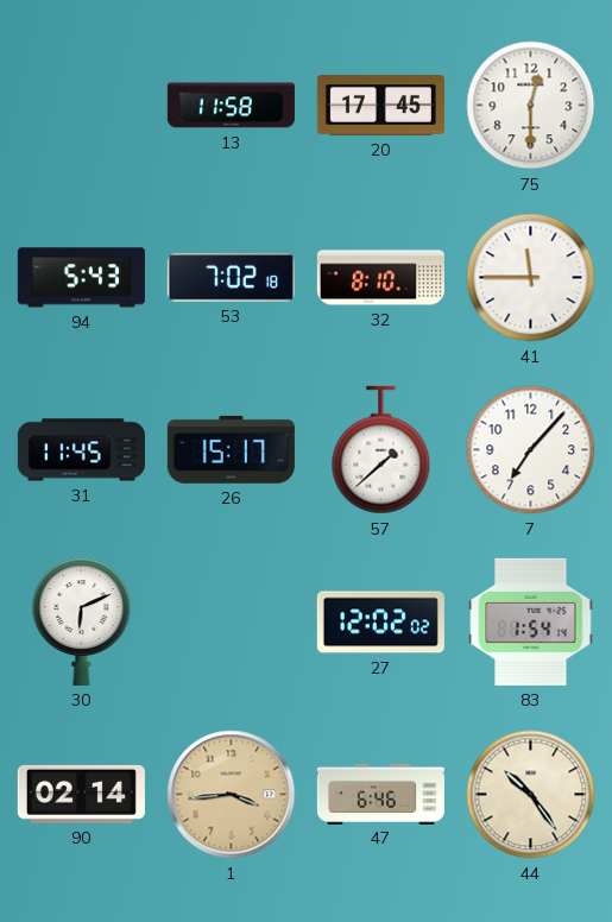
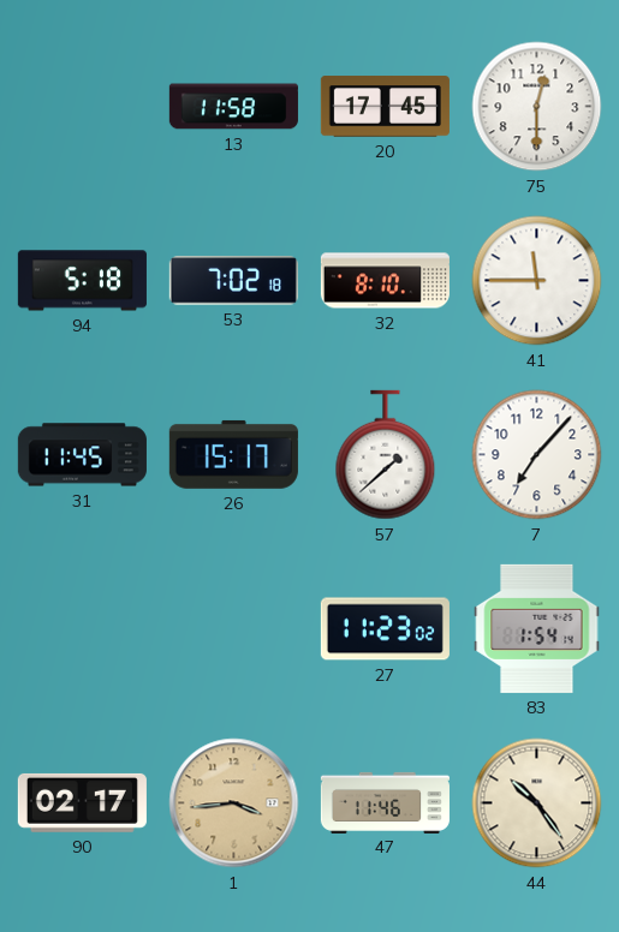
94: 5:43 -> 5:18
30: 6:11 -> none
27: 12:02 -> 11:23
90: 02:14 -> 02:17
47: 6:46 -> 11:46
